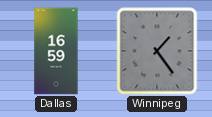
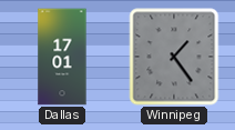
Dallas: 16:59 -> 17:01
